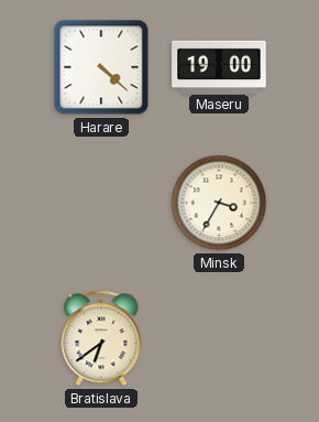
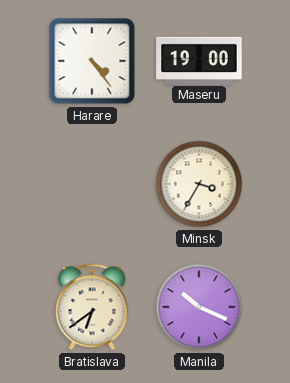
Harare: 4:22 -> 4:24
Manila: none -> 10:19
